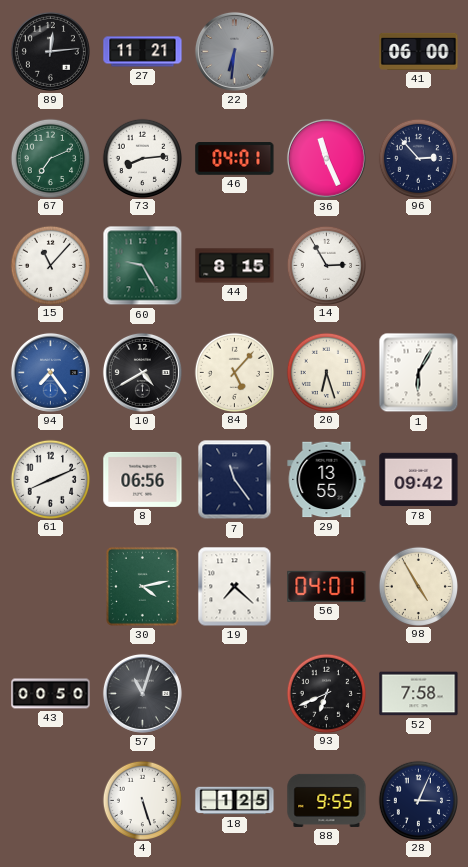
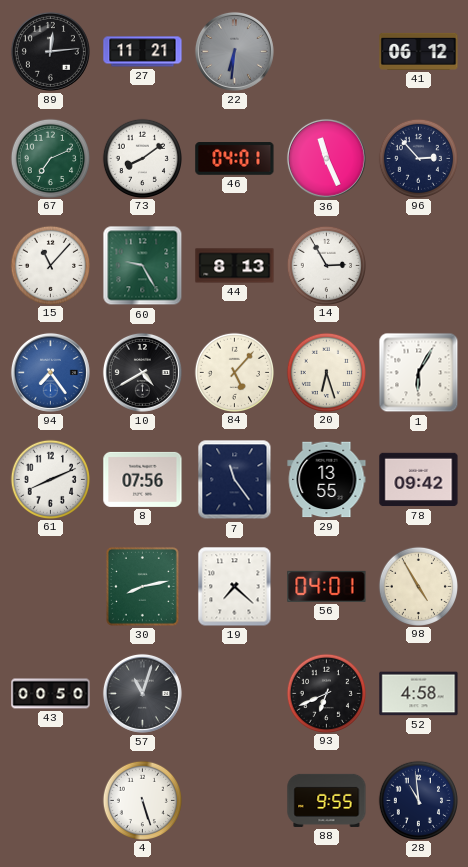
41: 06:00 -> 06:12
73: 8:14 -> 8:09
44: 8:15 -> 8:13
8: 06:56 -> 07:56
30: 4:13 -> 8:13
52: 7:58 -> 4:58
18: 1:25 -> none
28: 3:04 -> 10:59
